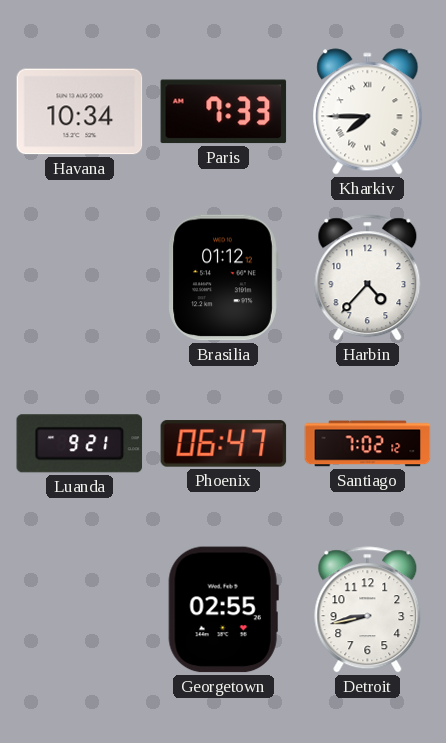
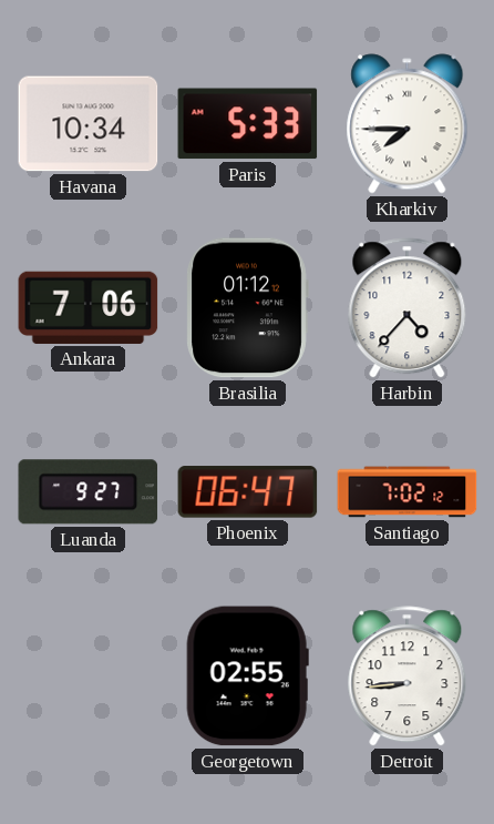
Paris: 7:33 -> 5:33
Ankara: none -> 7:06
Luanda: 9:21 -> 9:27
Detroit: 8:43 -> 8:44
